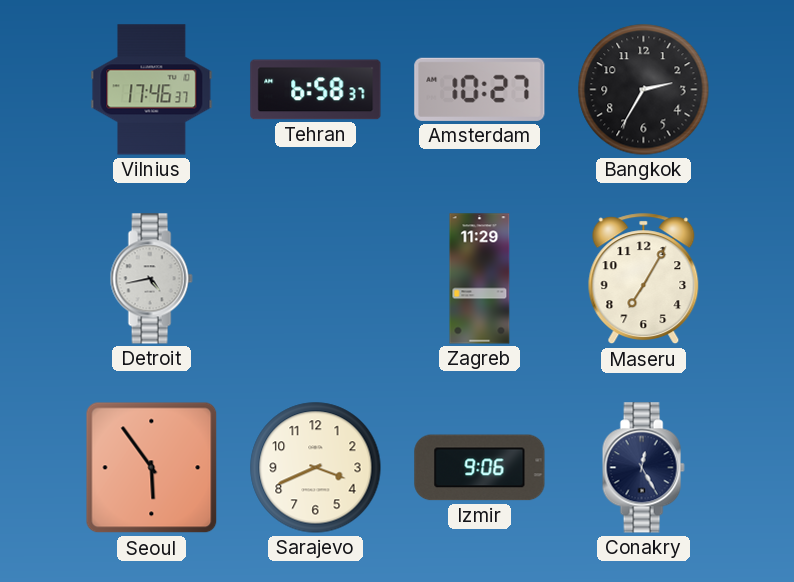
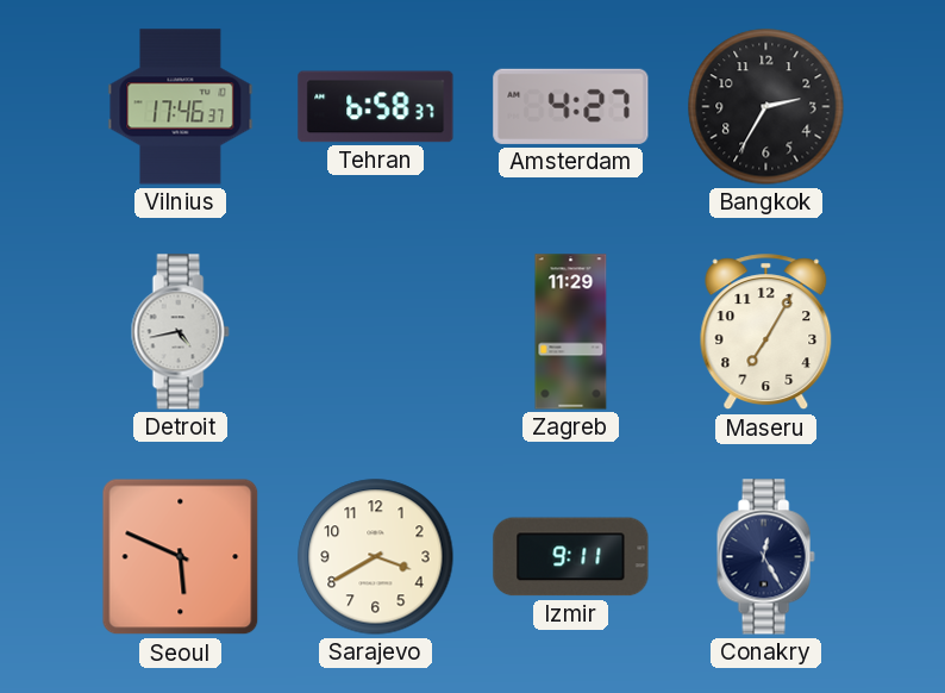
Amsterdam: 10:27 -> 4:27
Seoul: 5:54 -> 5:49
Sarajevo: 3:41 -> 3:40
Izmir: 9:06 -> 9:11
